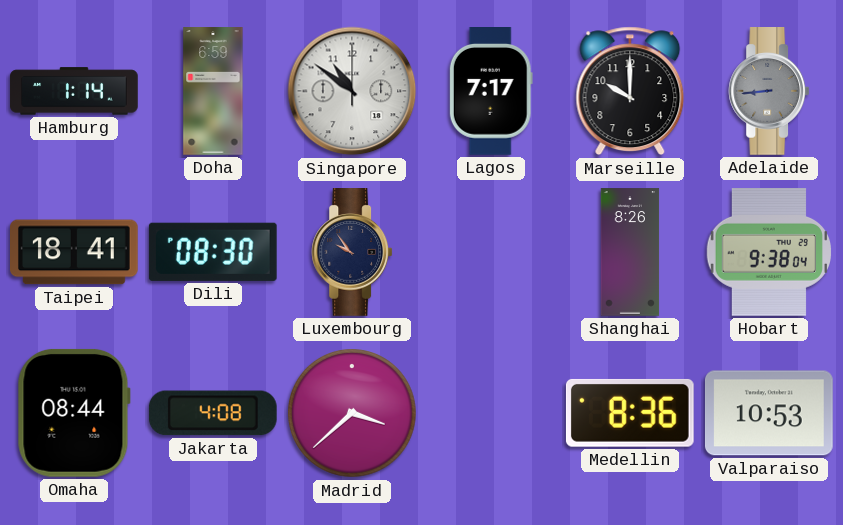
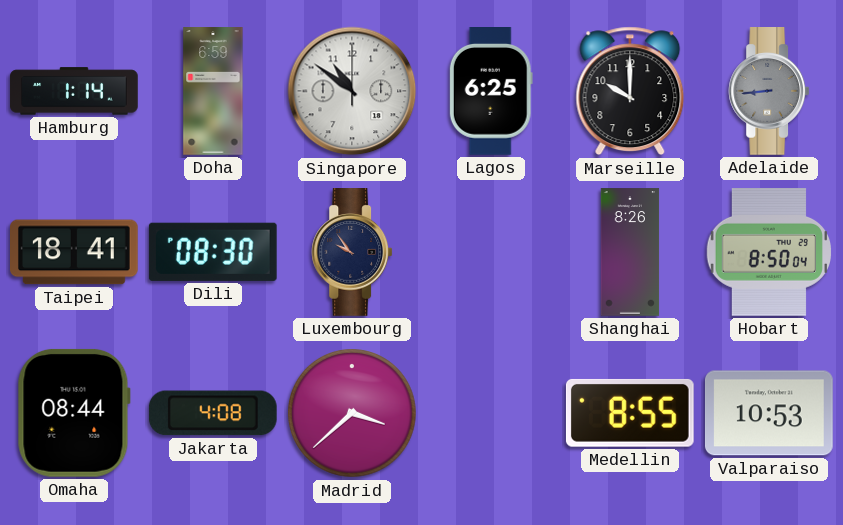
Lagos: 7:17 -> 6:25
Hobart: 9:38 -> 8:50
Medellin: 8:36 -> 8:55
